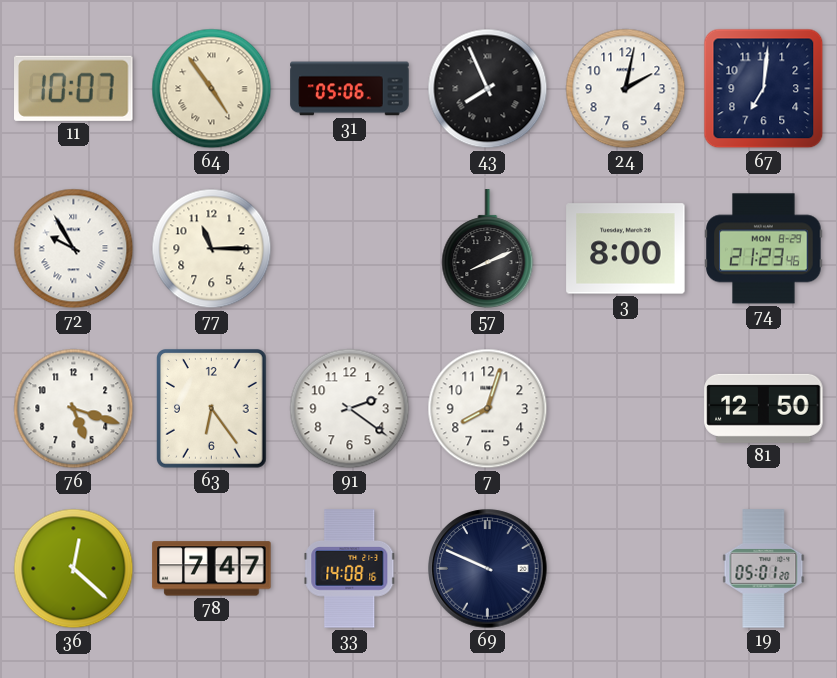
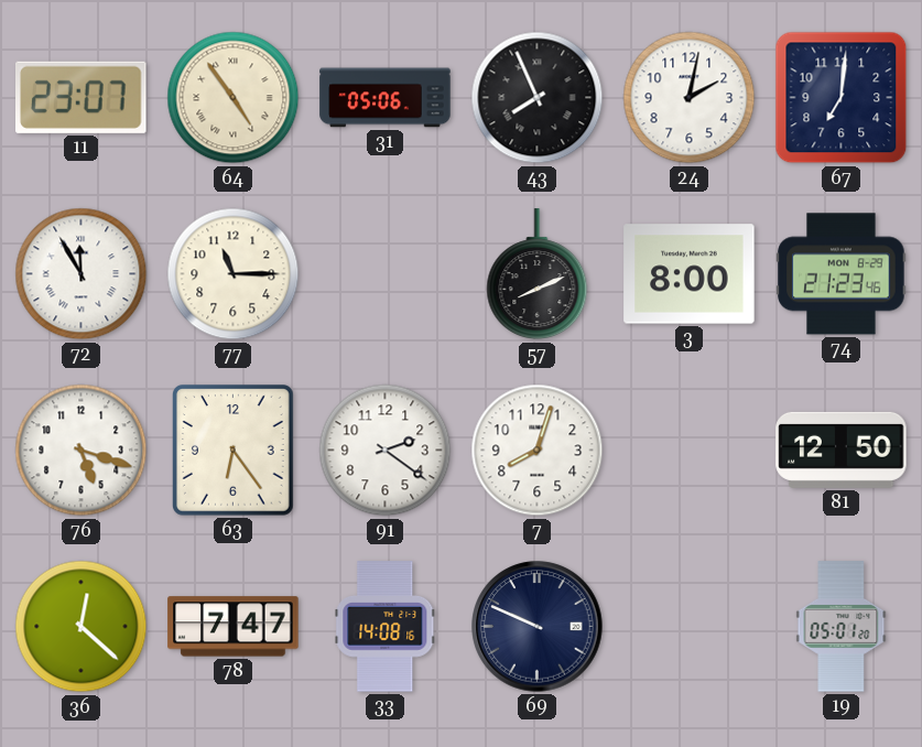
11: 10:07 -> 23:07
72: 9:55 -> 11:55
